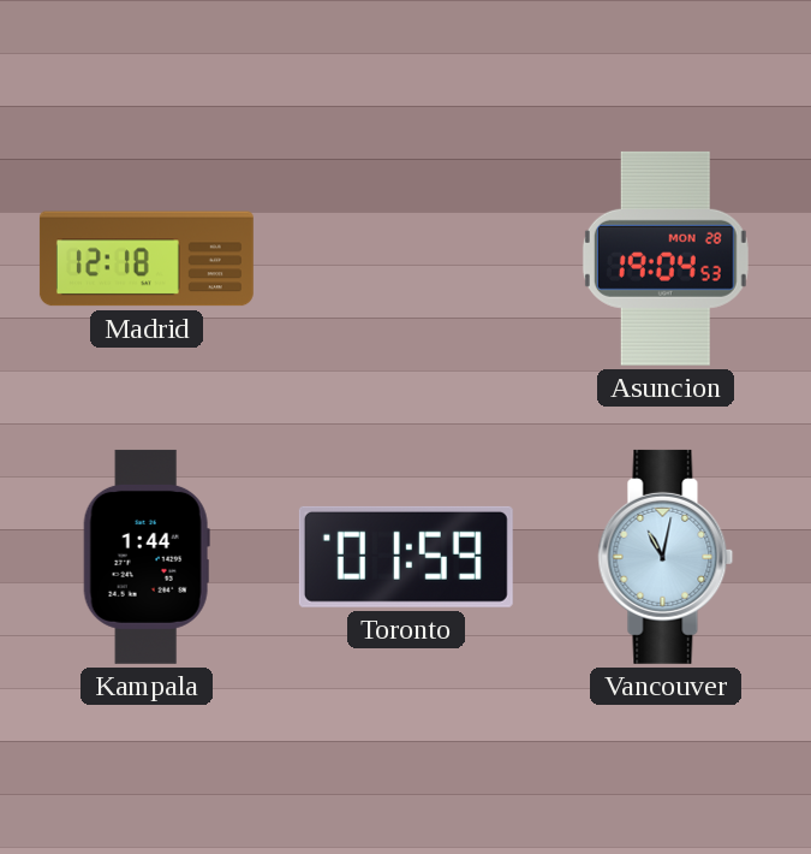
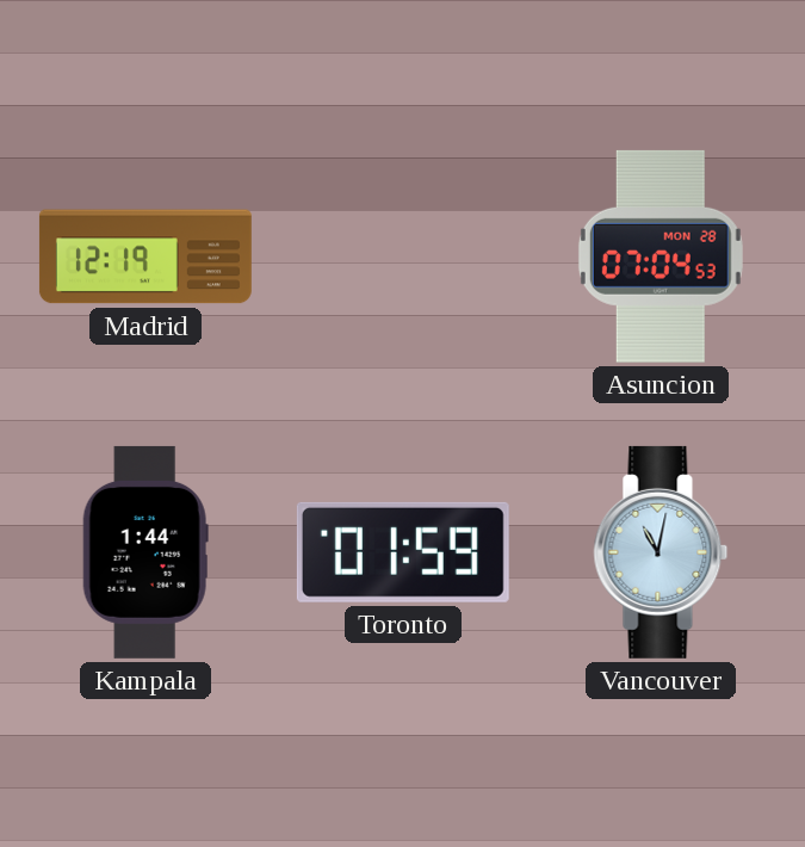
Madrid: 12:18 -> 12:19
Asuncion: 19:04 -> 07:04
